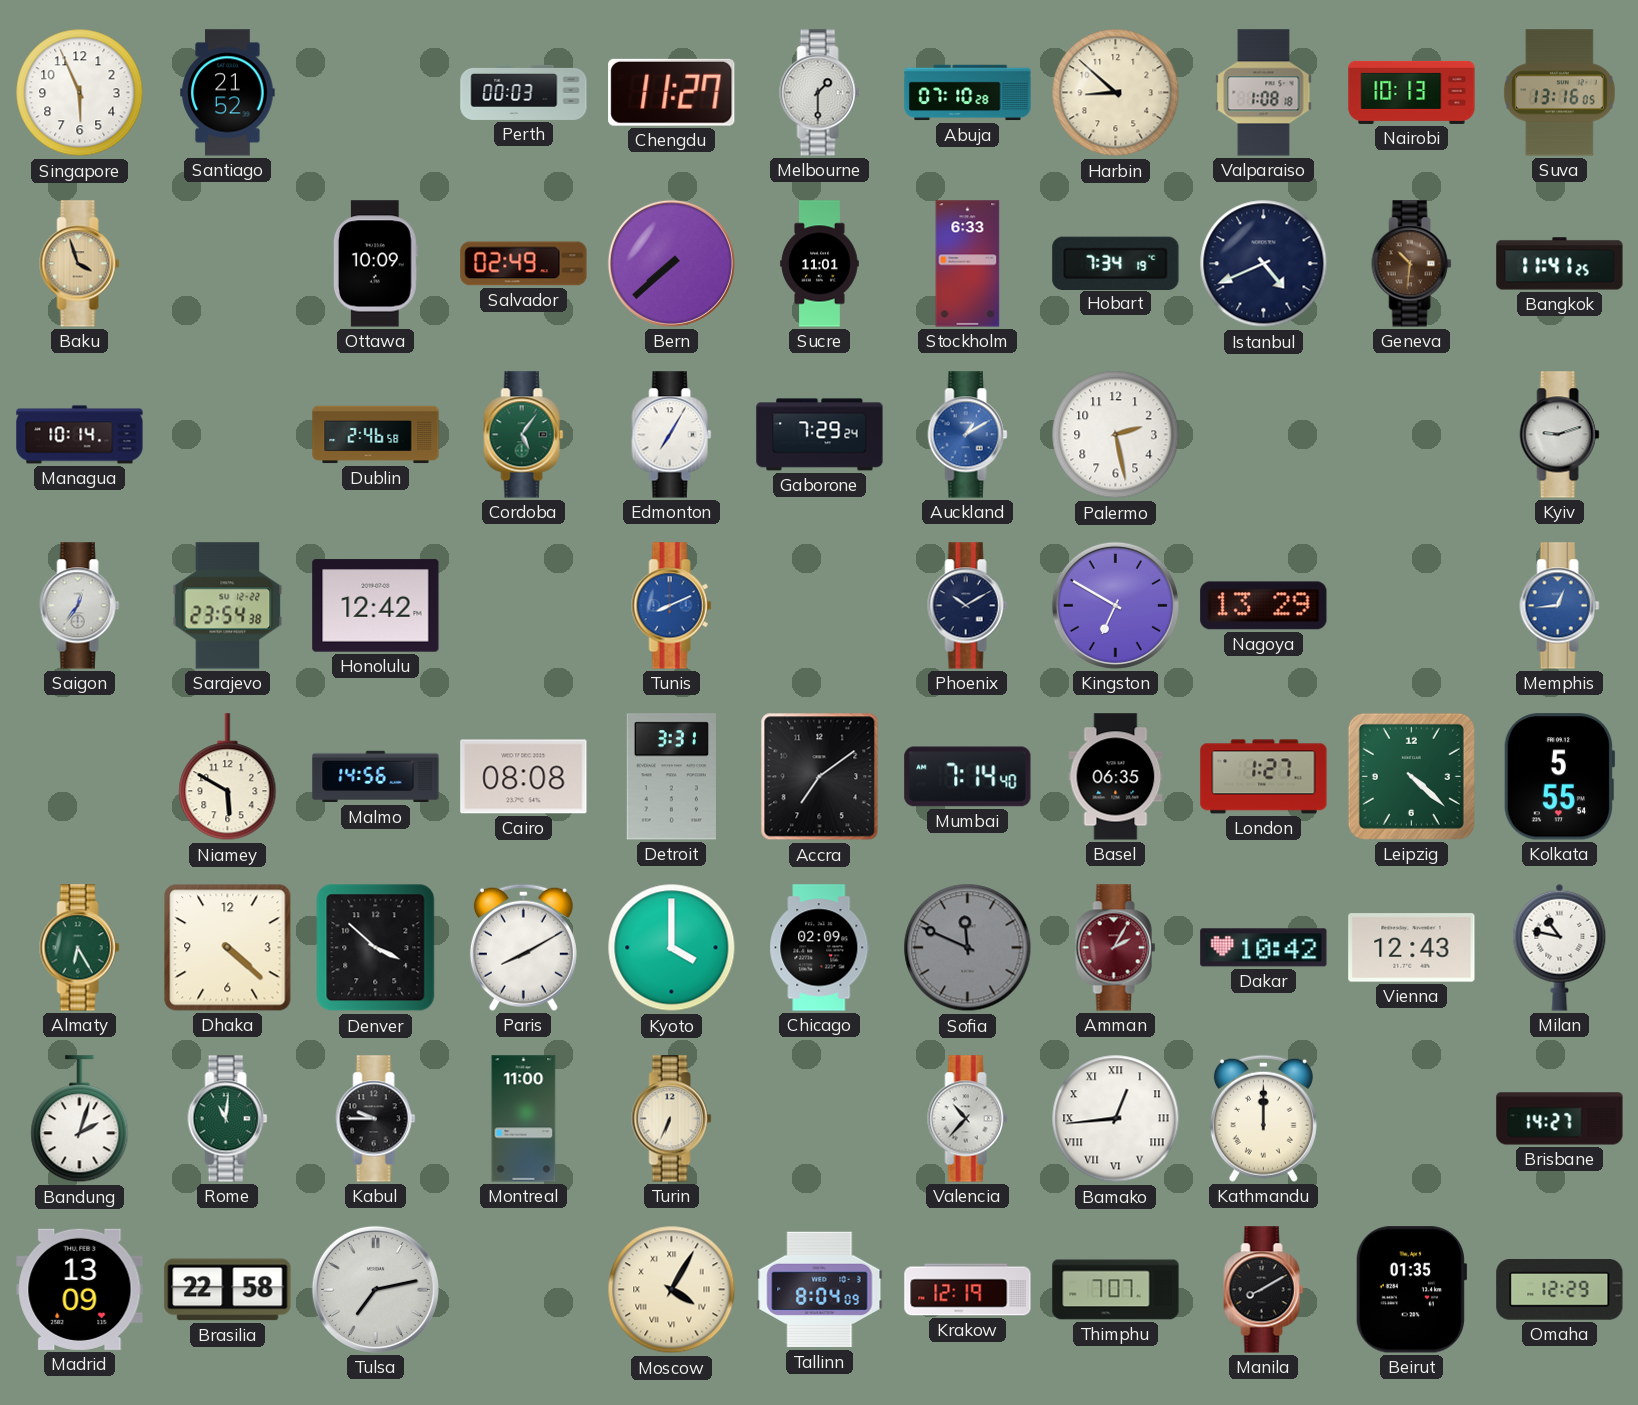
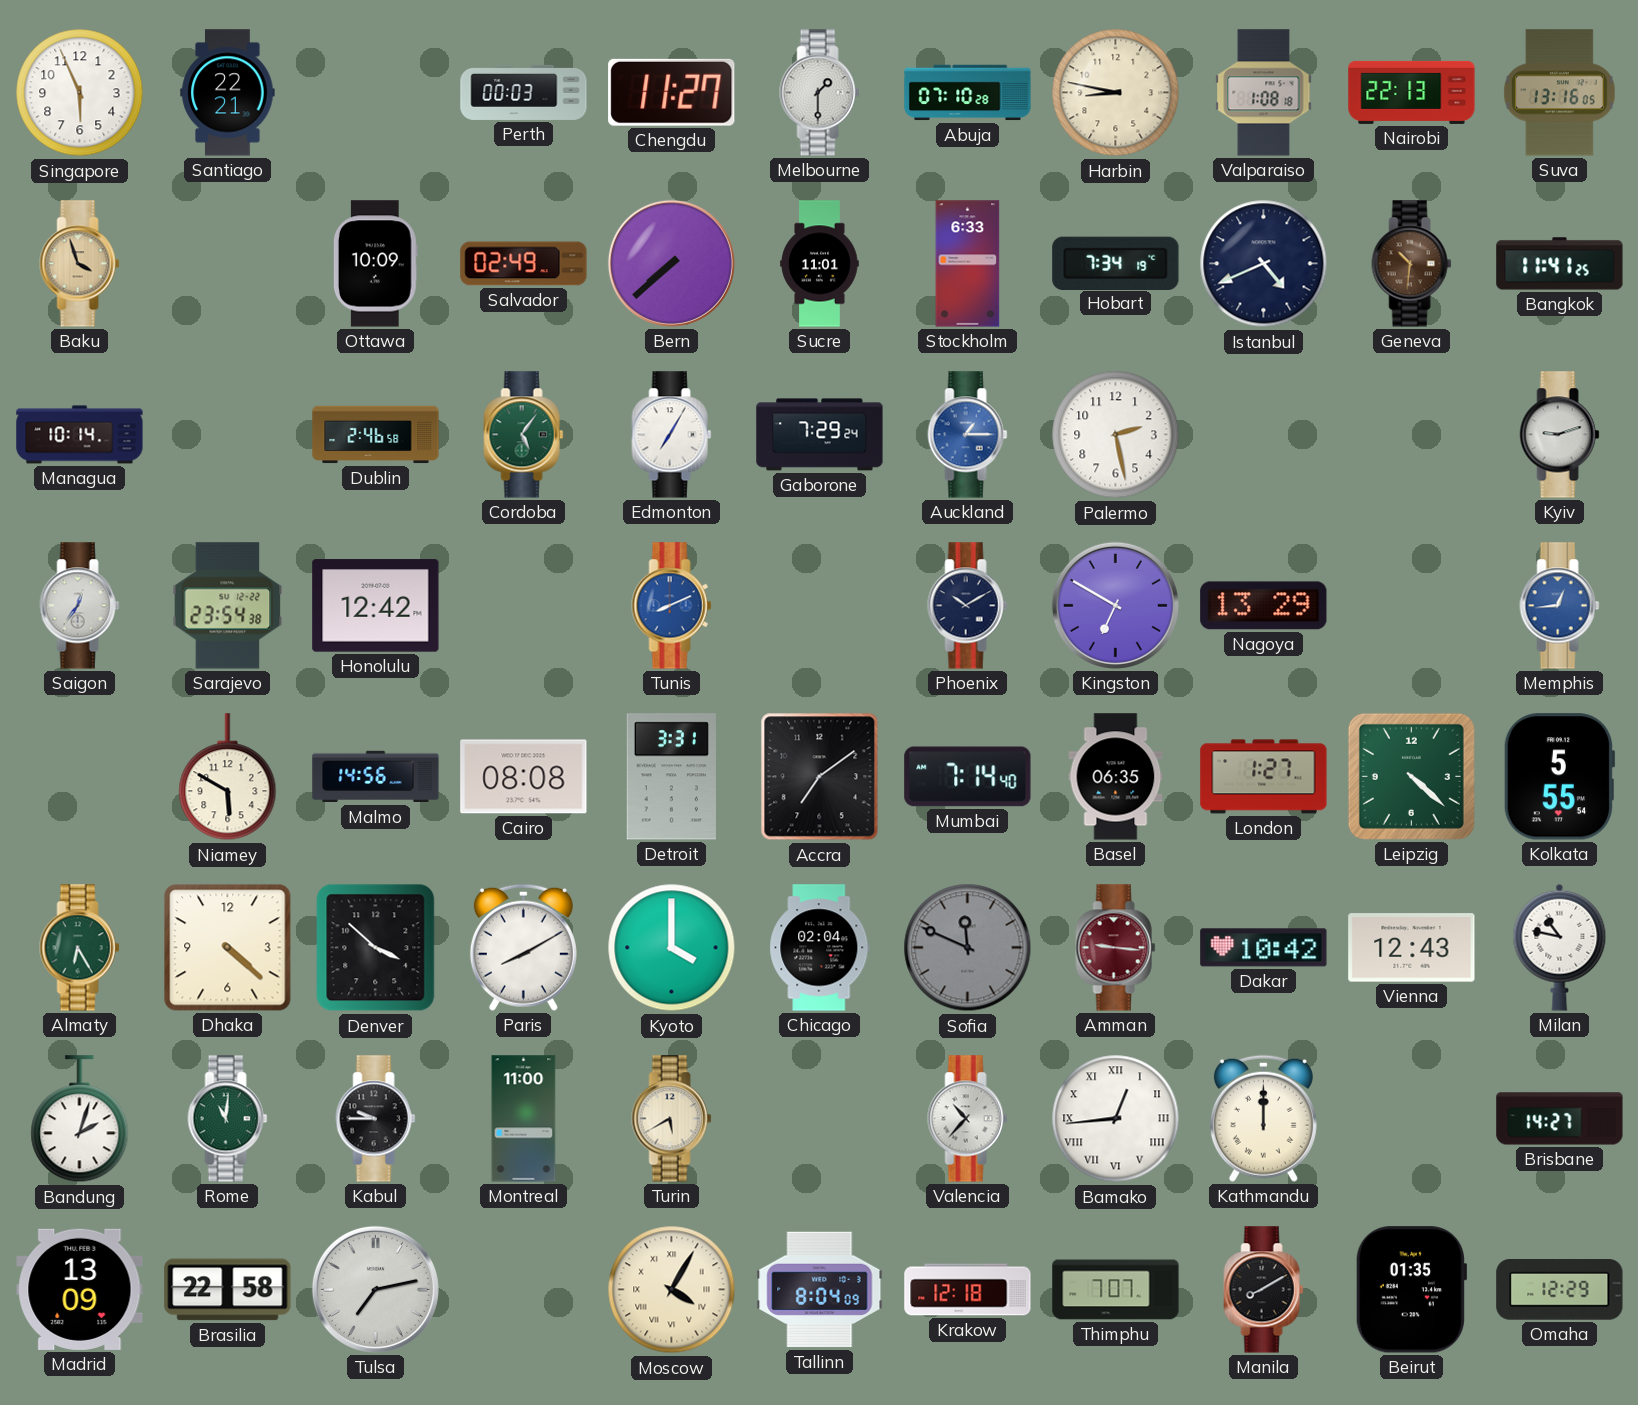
Santiago: 21:52 -> 22:21
Harbin: 8:52 -> 8:47
Nairobi: 10:13 -> 22:13
Auckland: 1:10 -> 1:15
Chicago: 02:09 -> 02:04
Amman: 2:05 -> 9:16
Turin: 6:34 -> 5:40
Krakow: 12:19 -> 12:18
